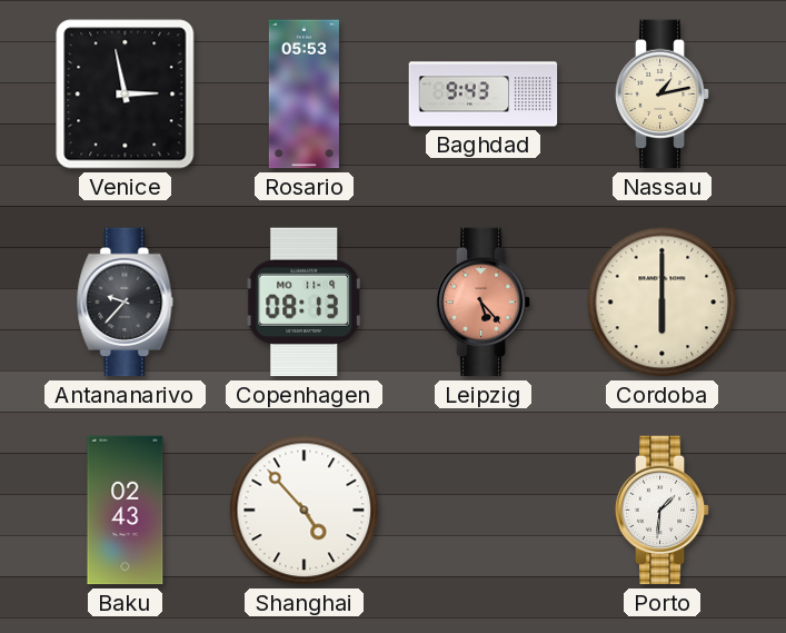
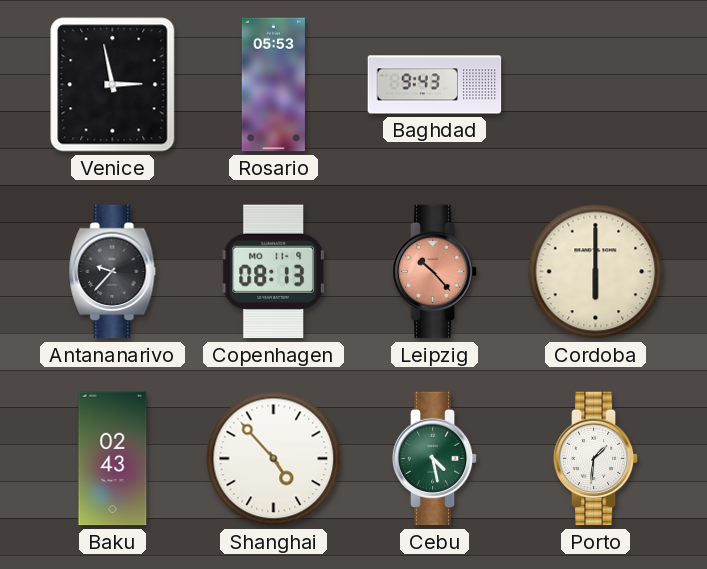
Nassau: 1:13 -> none
Leipzig: 5:23 -> 10:23
Cebu: none -> 4:28
